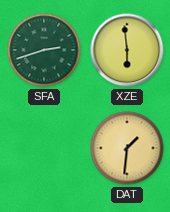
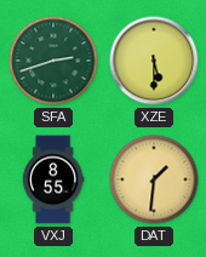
XZE: 5:59 -> 5:30
VXJ: none -> 8:55
